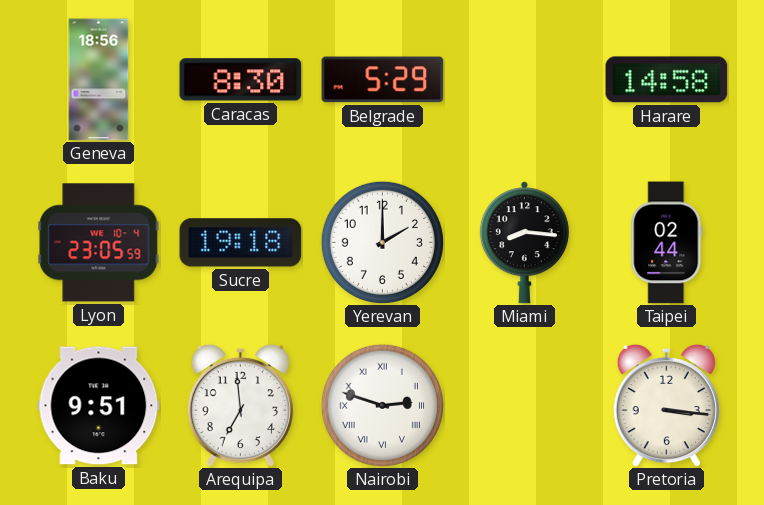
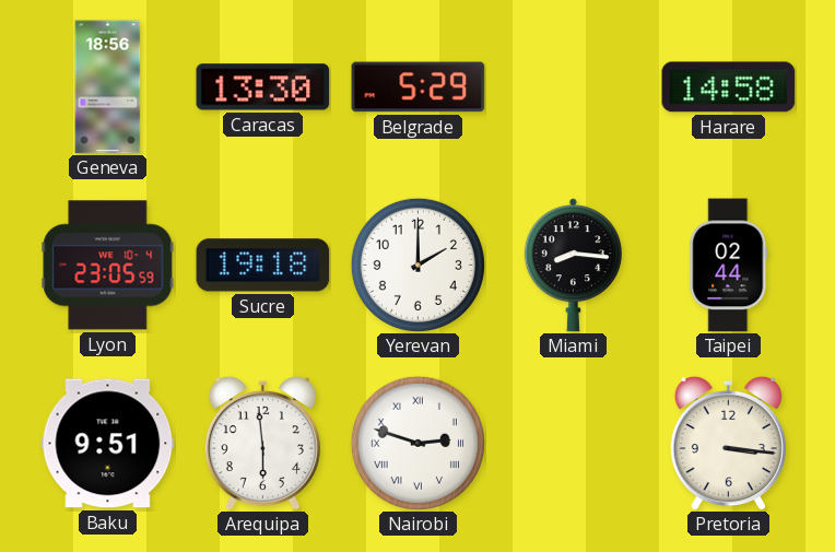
Caracas: 8:30 -> 13:30
Arequipa: 6:59 -> 5:59
